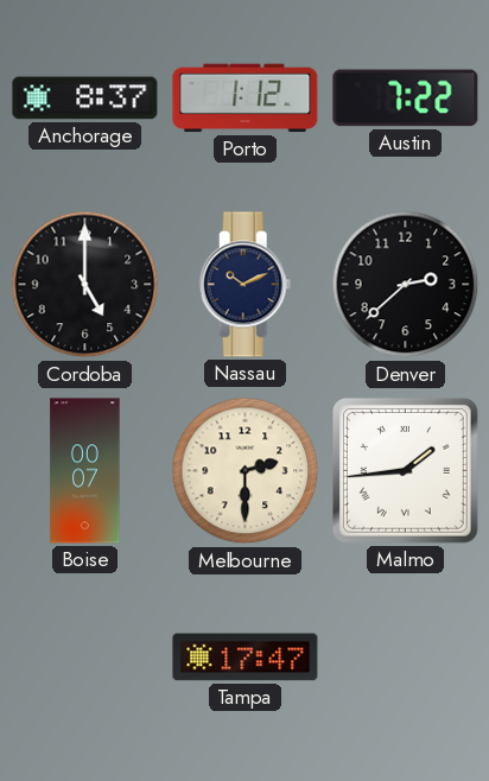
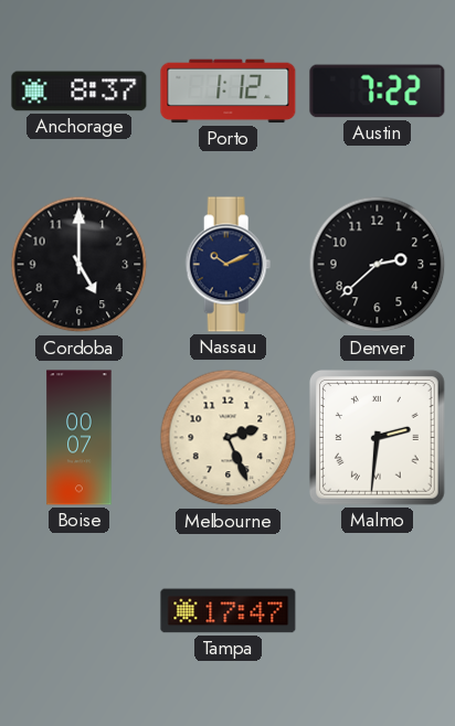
Melbourne: 2:30 -> 2:26
Malmo: 1:44 -> 2:31
